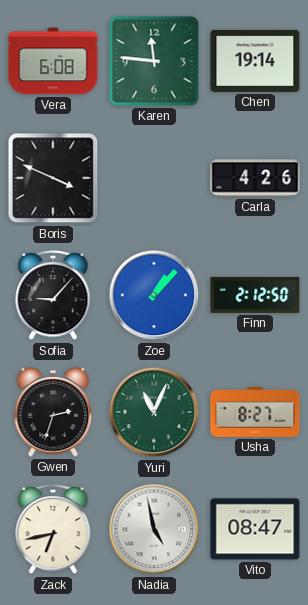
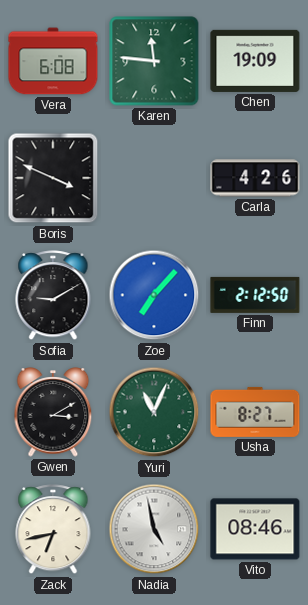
Chen: 19:14 -> 19:09
Sofia: 9:07 -> 9:10
Zoe: 1:07 -> 7:07
Gwen: 2:33 -> 3:10
Vito: 08:47 -> 08:46
